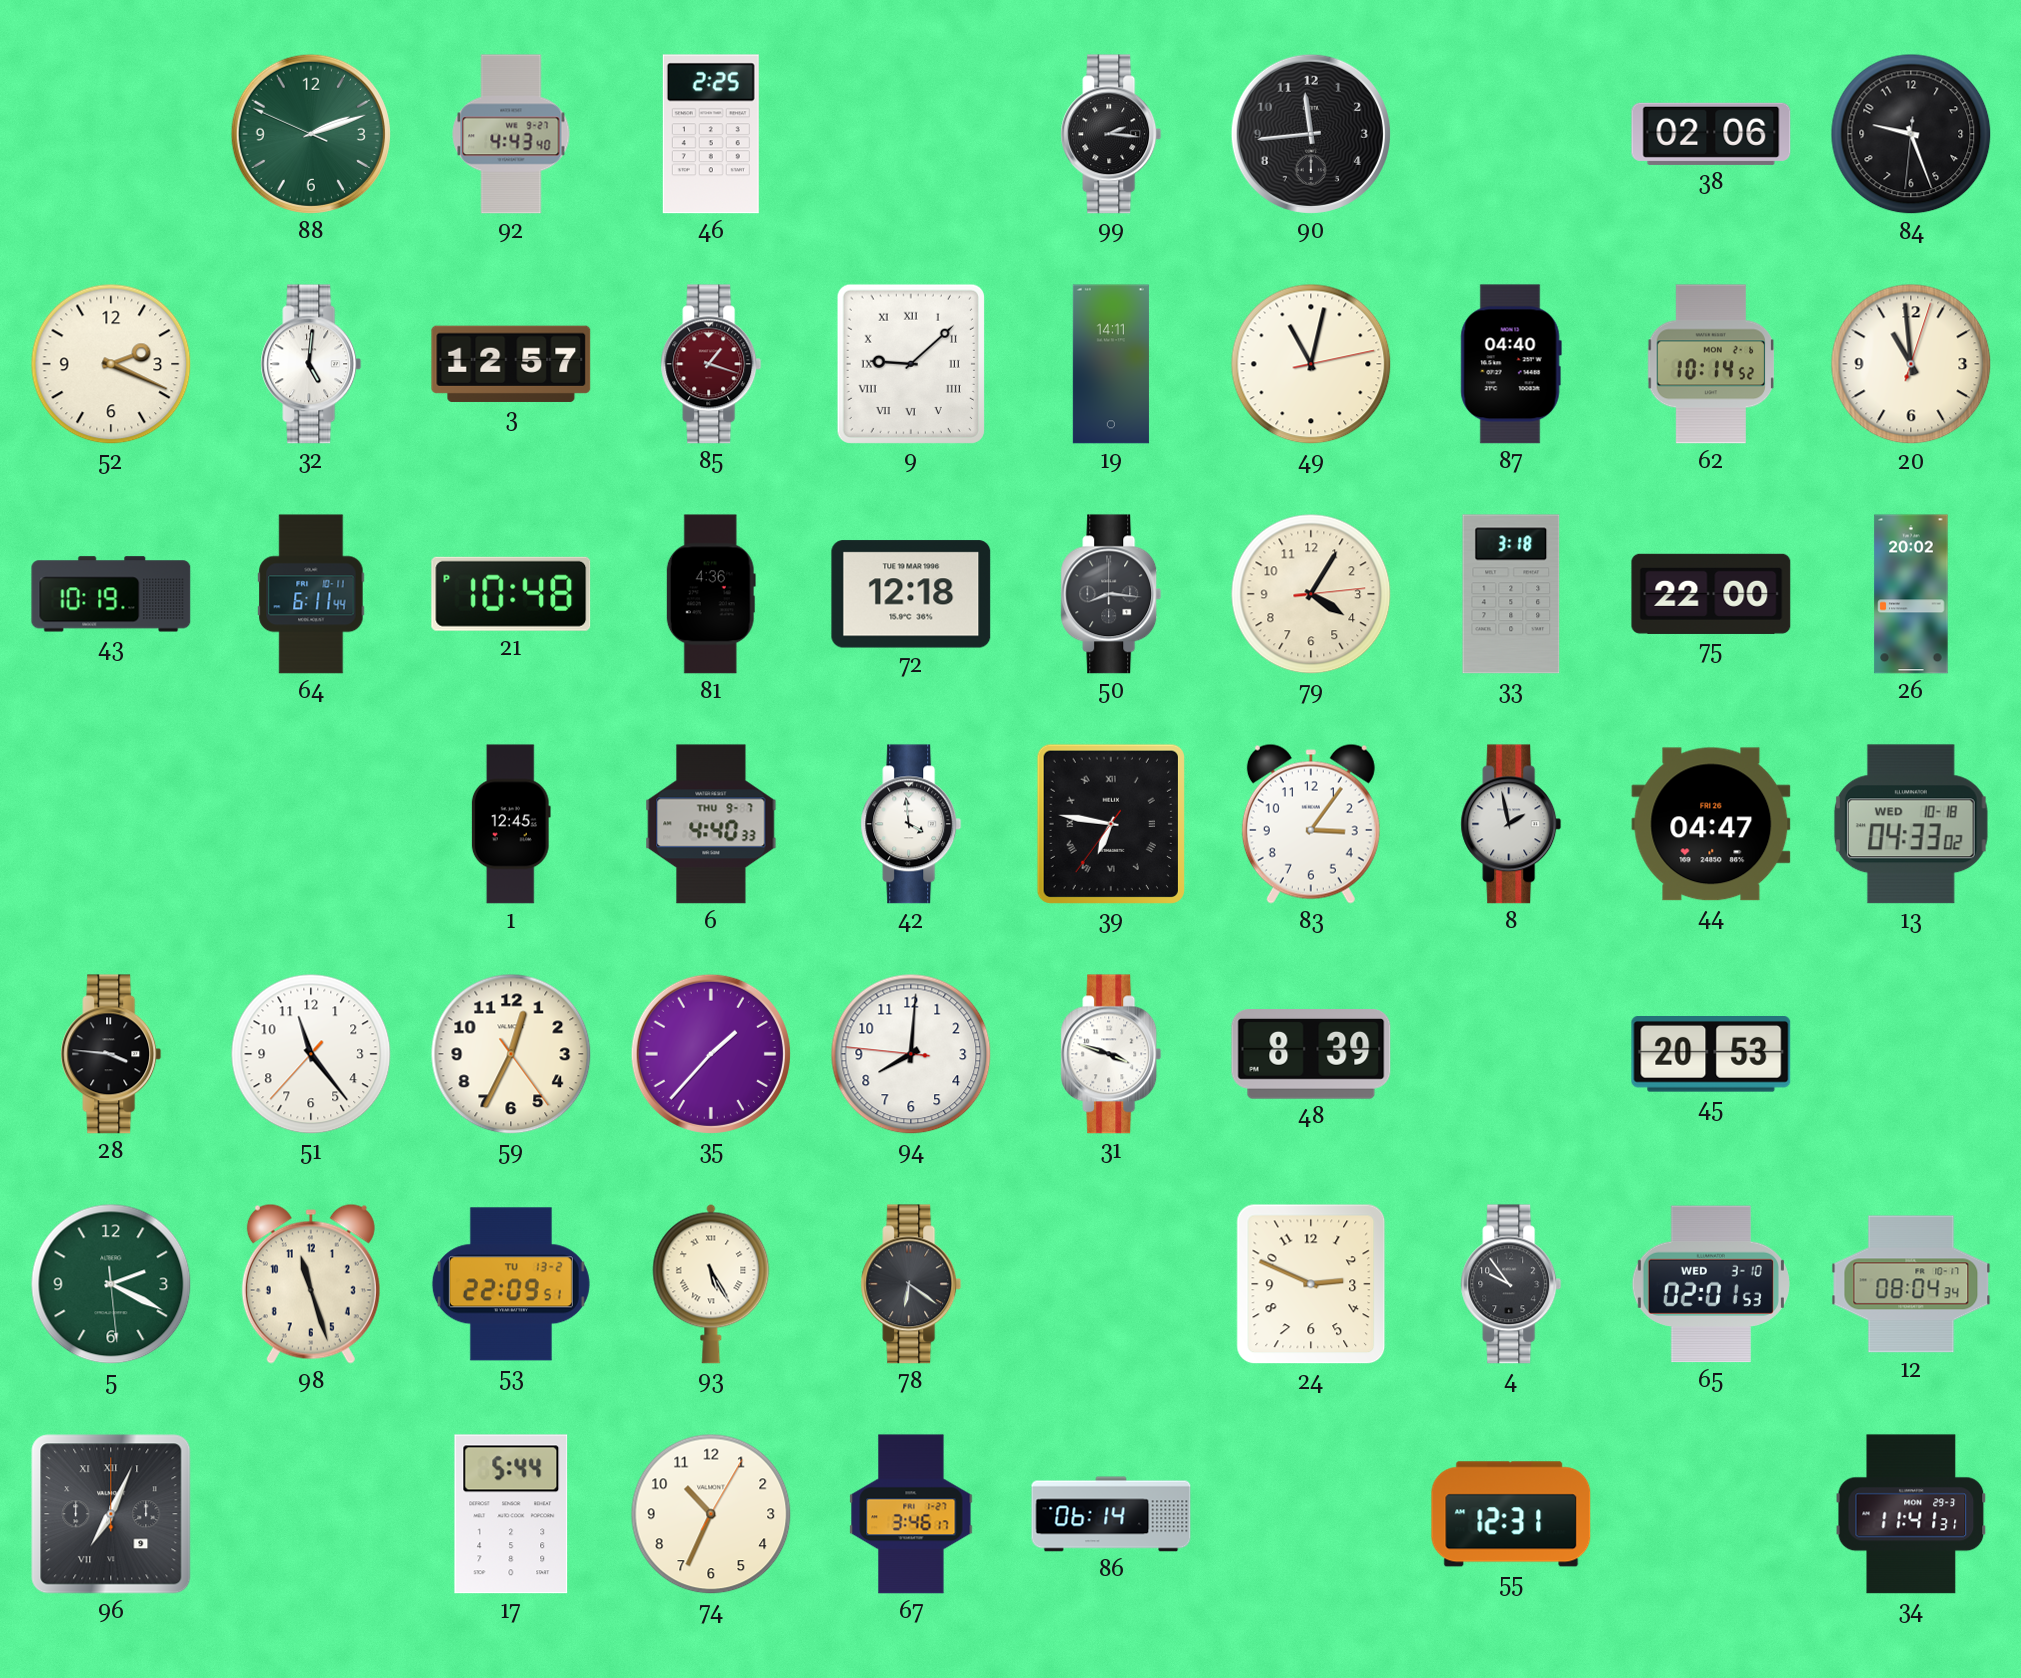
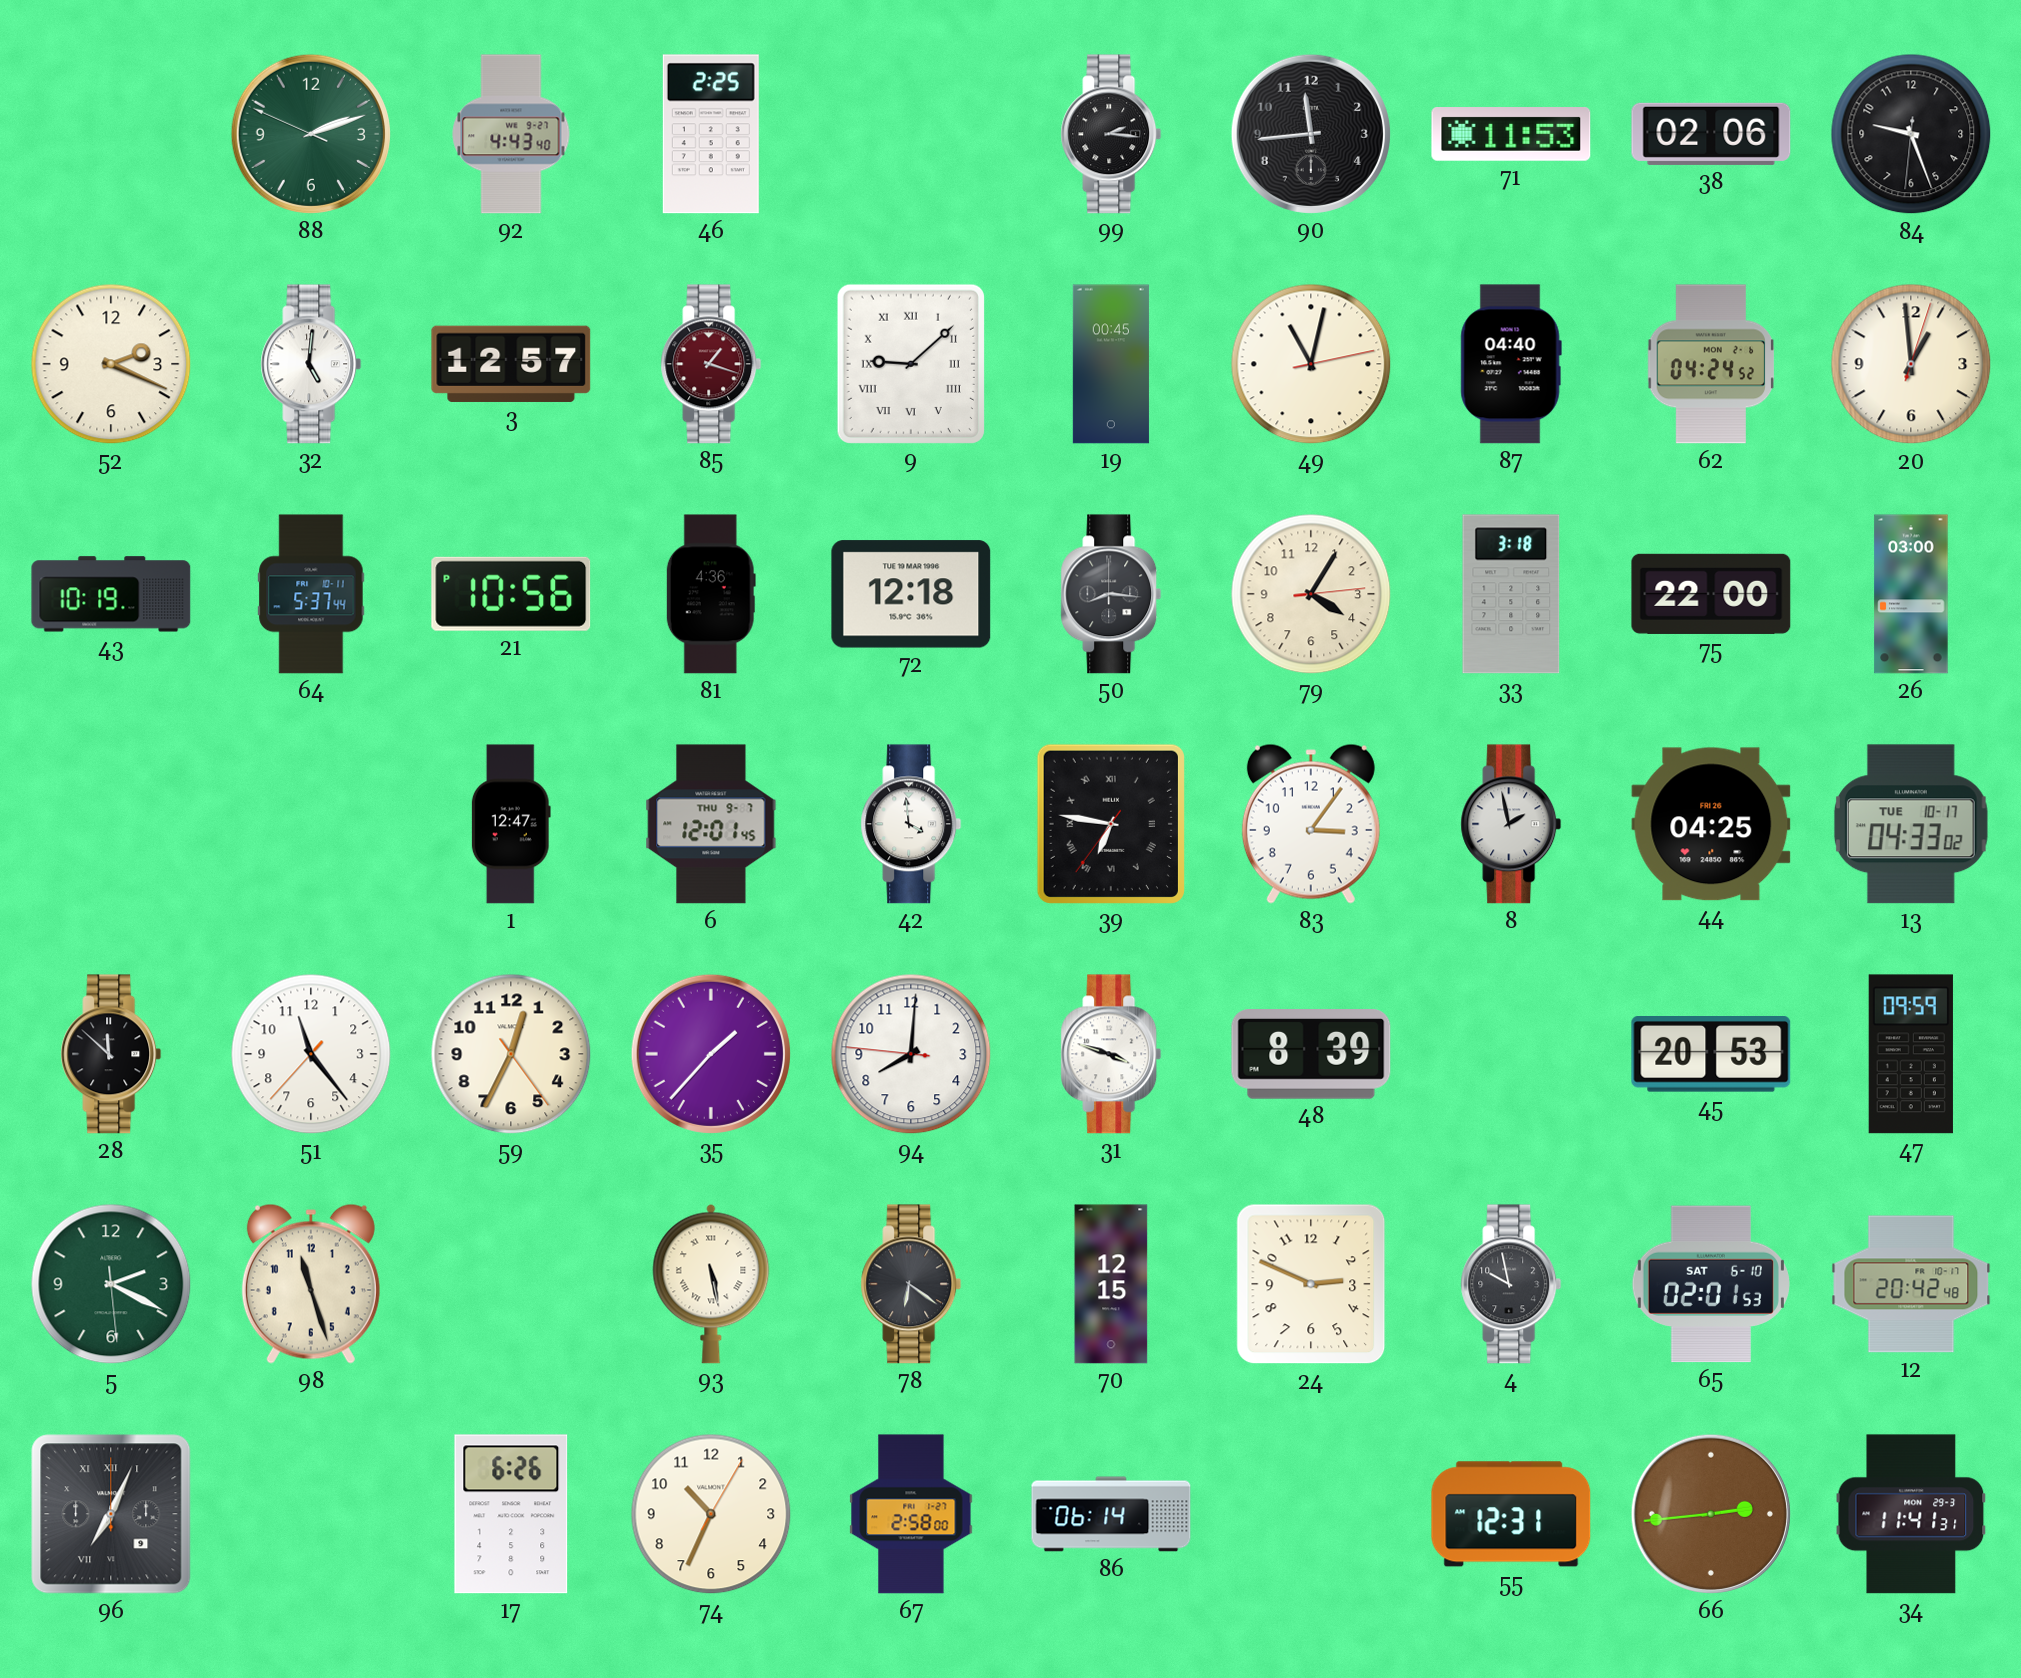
71: none -> 11:53
19: 14:11 -> 00:45
62: 10:14 -> 04:24
20: 10:59 -> 12:59
64: 6:11 -> 5:37
21: 10:48 -> 10:56
26: 20:02 -> 03:00
1: 12:45 -> 12:47
6: 4:40 -> 12:01
44: 04:47 -> 04:25
13 date: WED 10-18 -> TUE 10-17
28: 3:46 -> 11:52
47: none -> 09:59
53: 22:09 -> none
93: 5:25 -> 5:28
70: none -> 12:15
4: 9:54 -> 9:58
65 date: WED 3-10 -> SAT 6-10
12: 08:04 -> 20:42
17: 5:44 -> 6:26
67: 3:46 -> 2:58
66: none -> 2:44
